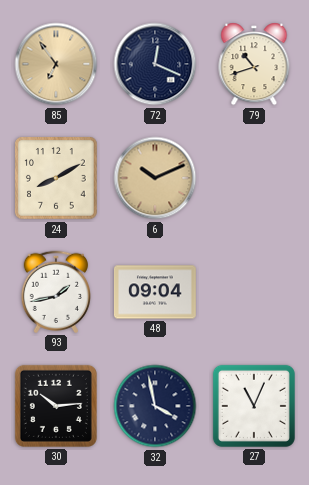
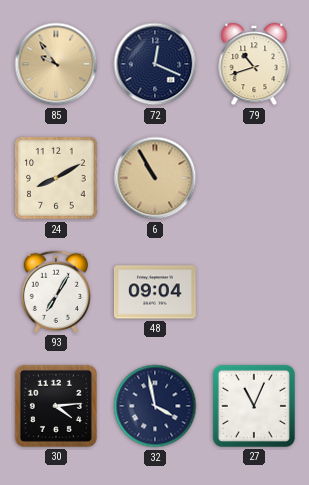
85: 6:54 -> 9:54
6: 10:11 -> 10:55
93: 1:43 -> 7:05
30: 10:14 -> 4:14
